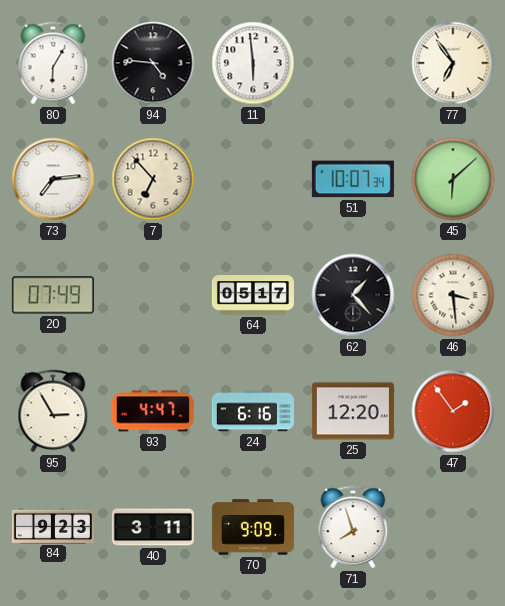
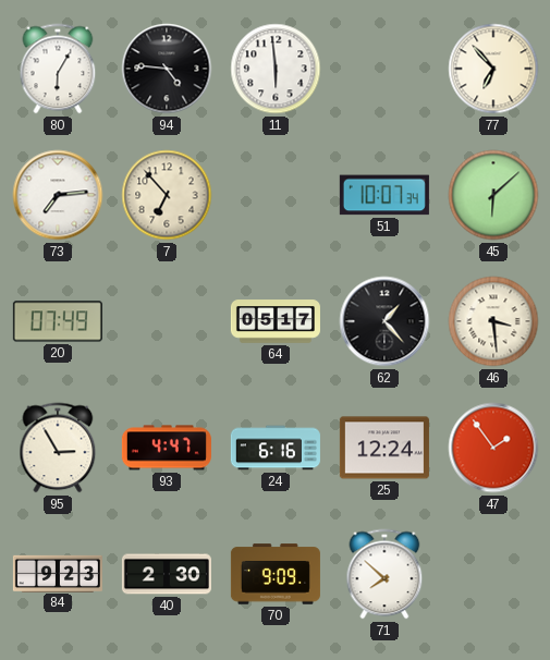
77: 6:54 -> 6:53
25: 12:20 -> 12:24
40: 3:11 -> 2:30
71: 7:57 -> 7:52
